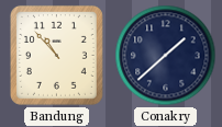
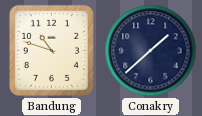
Bandung: 10:53 -> 10:48
